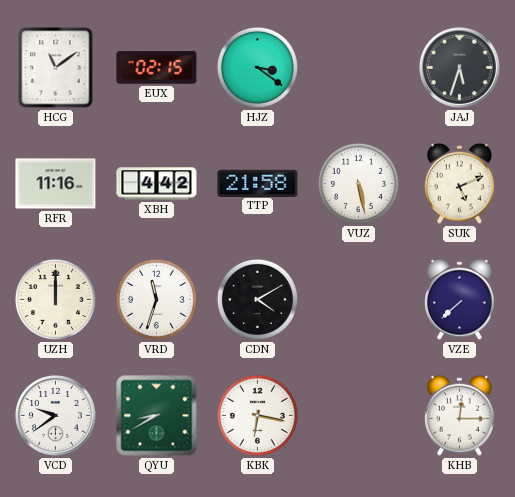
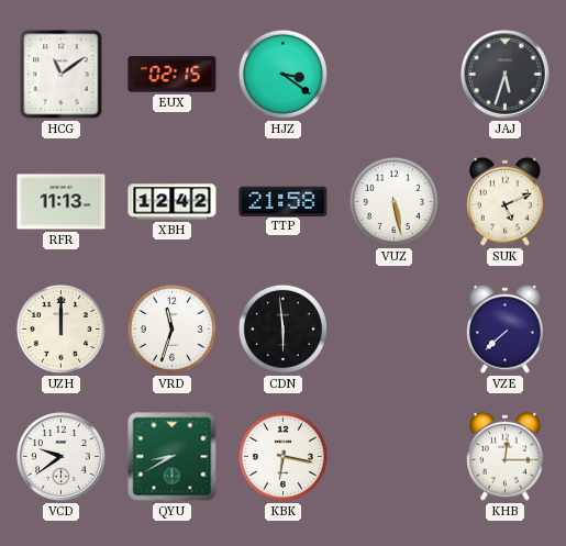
RFR: 11:16 -> 11:13
XBH: 4:42 -> 12:42
CDN: 4:10 -> 5:59
